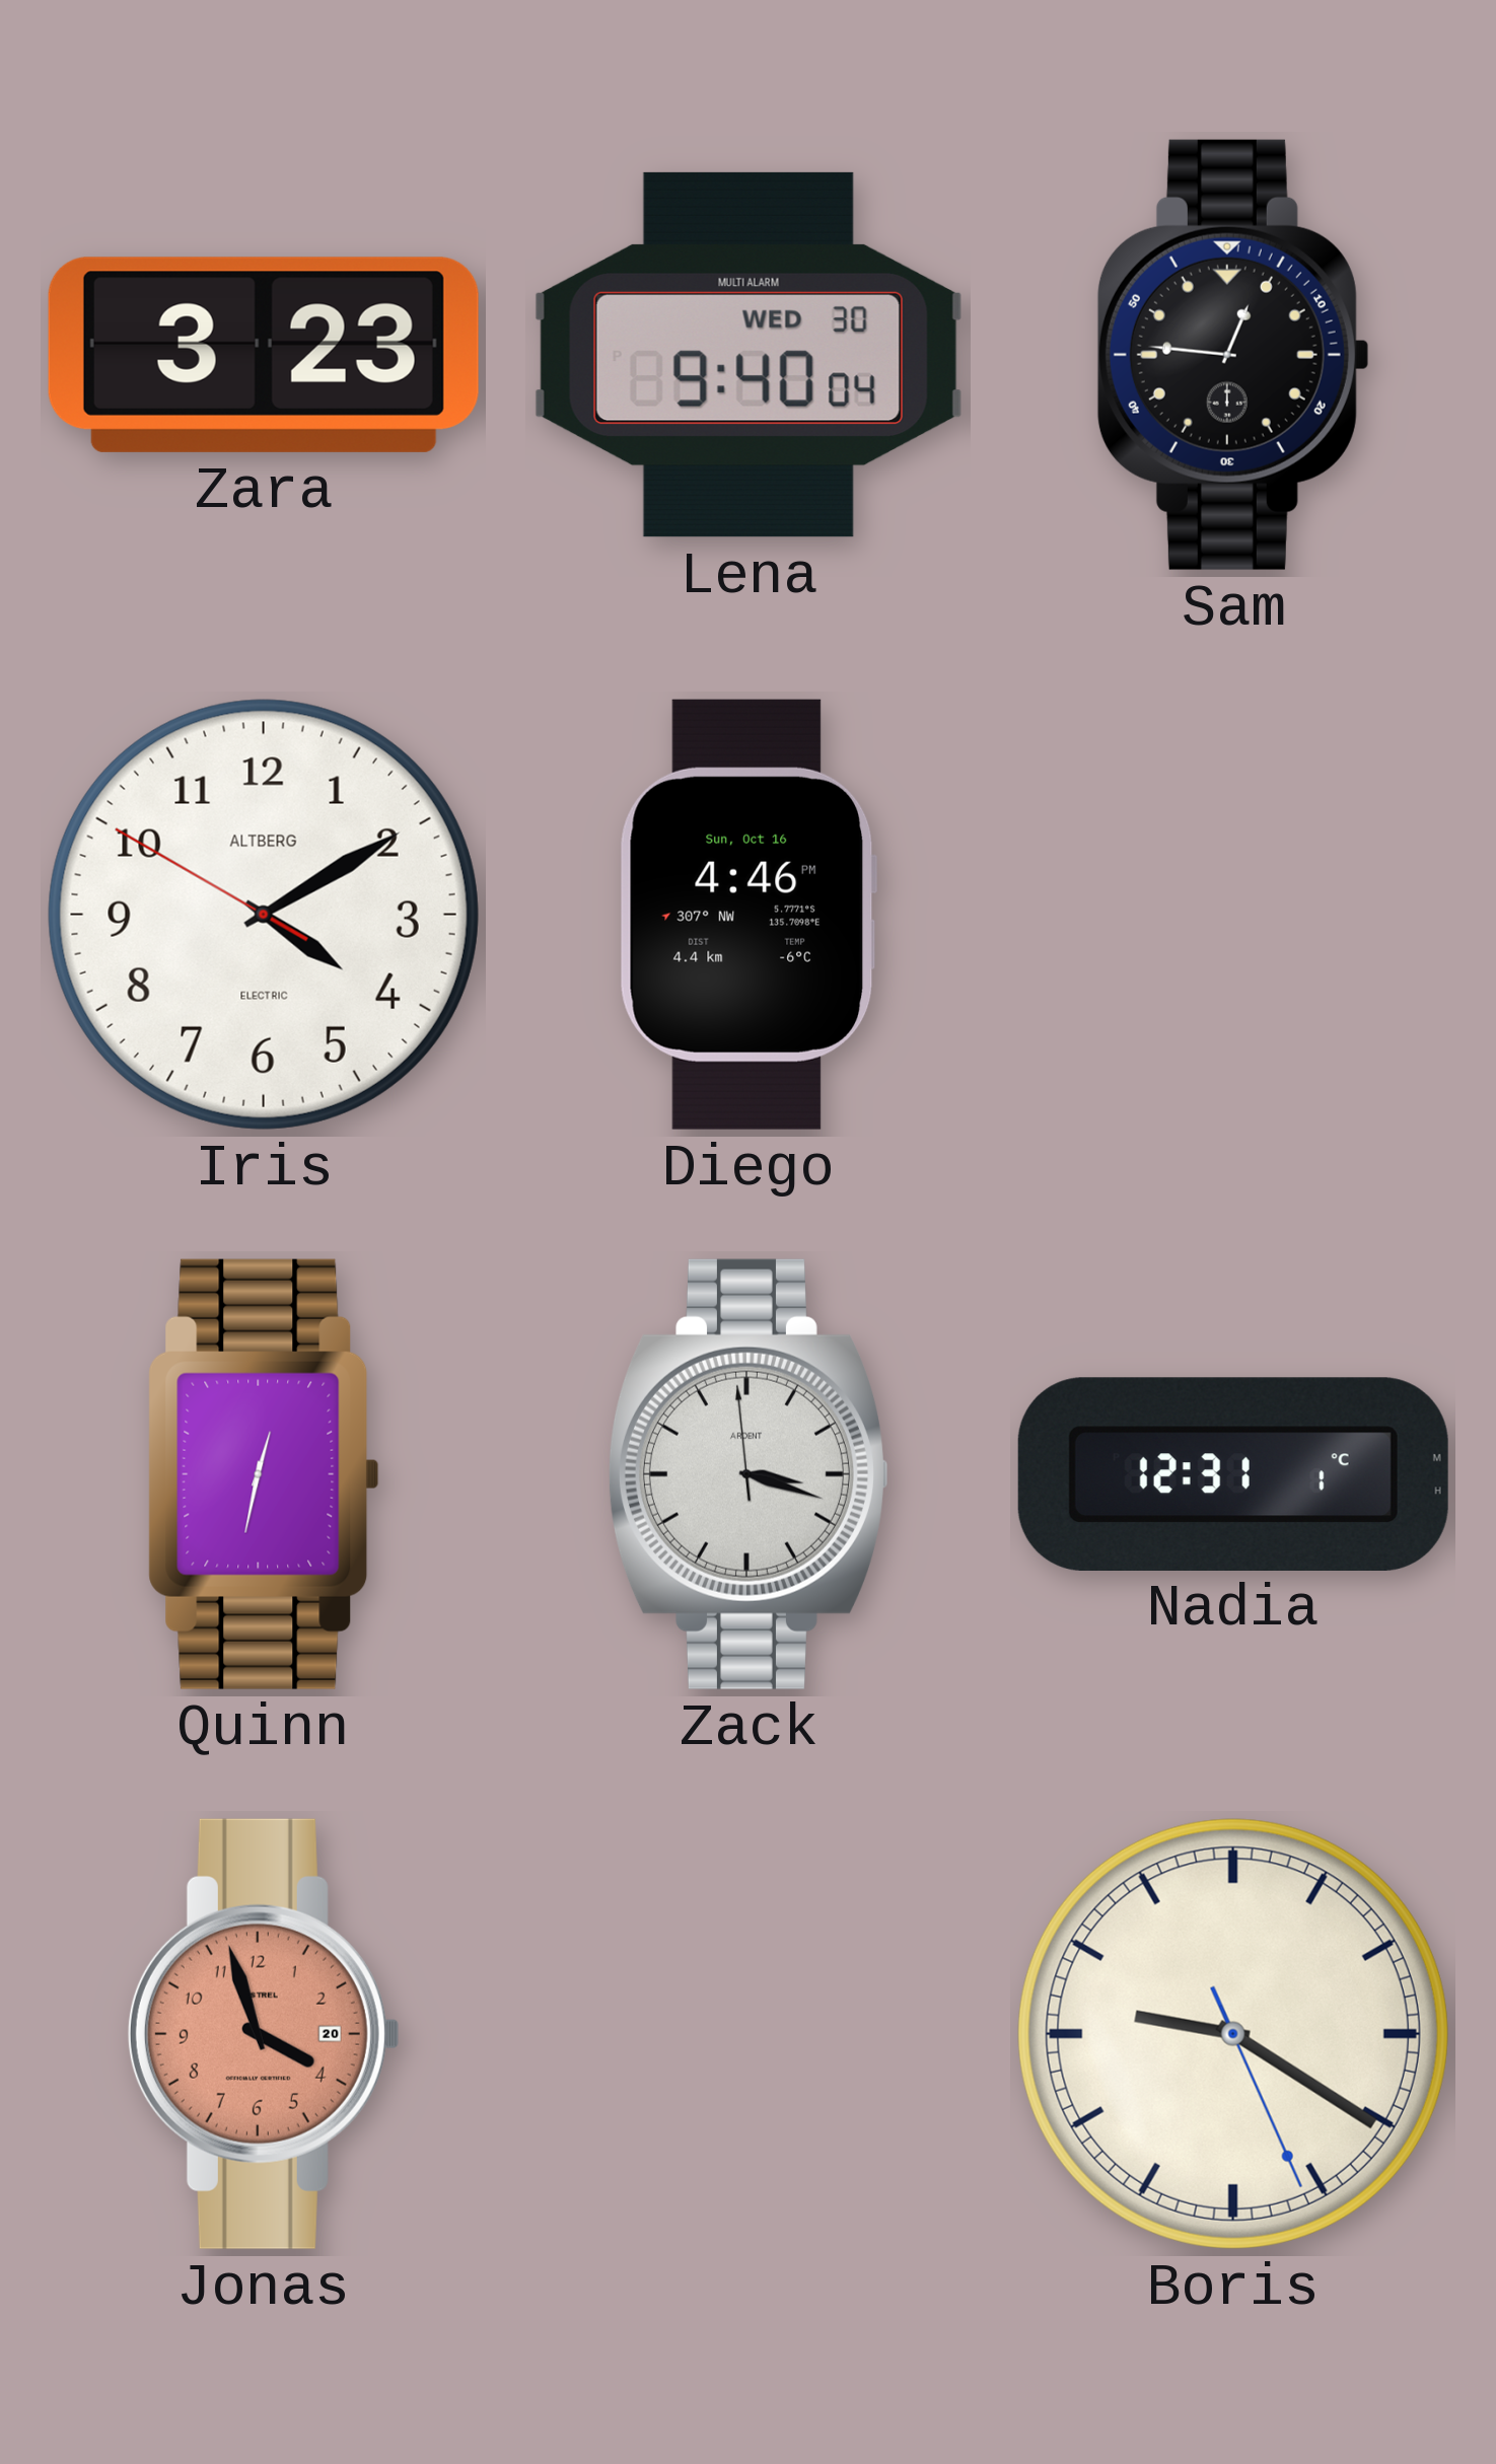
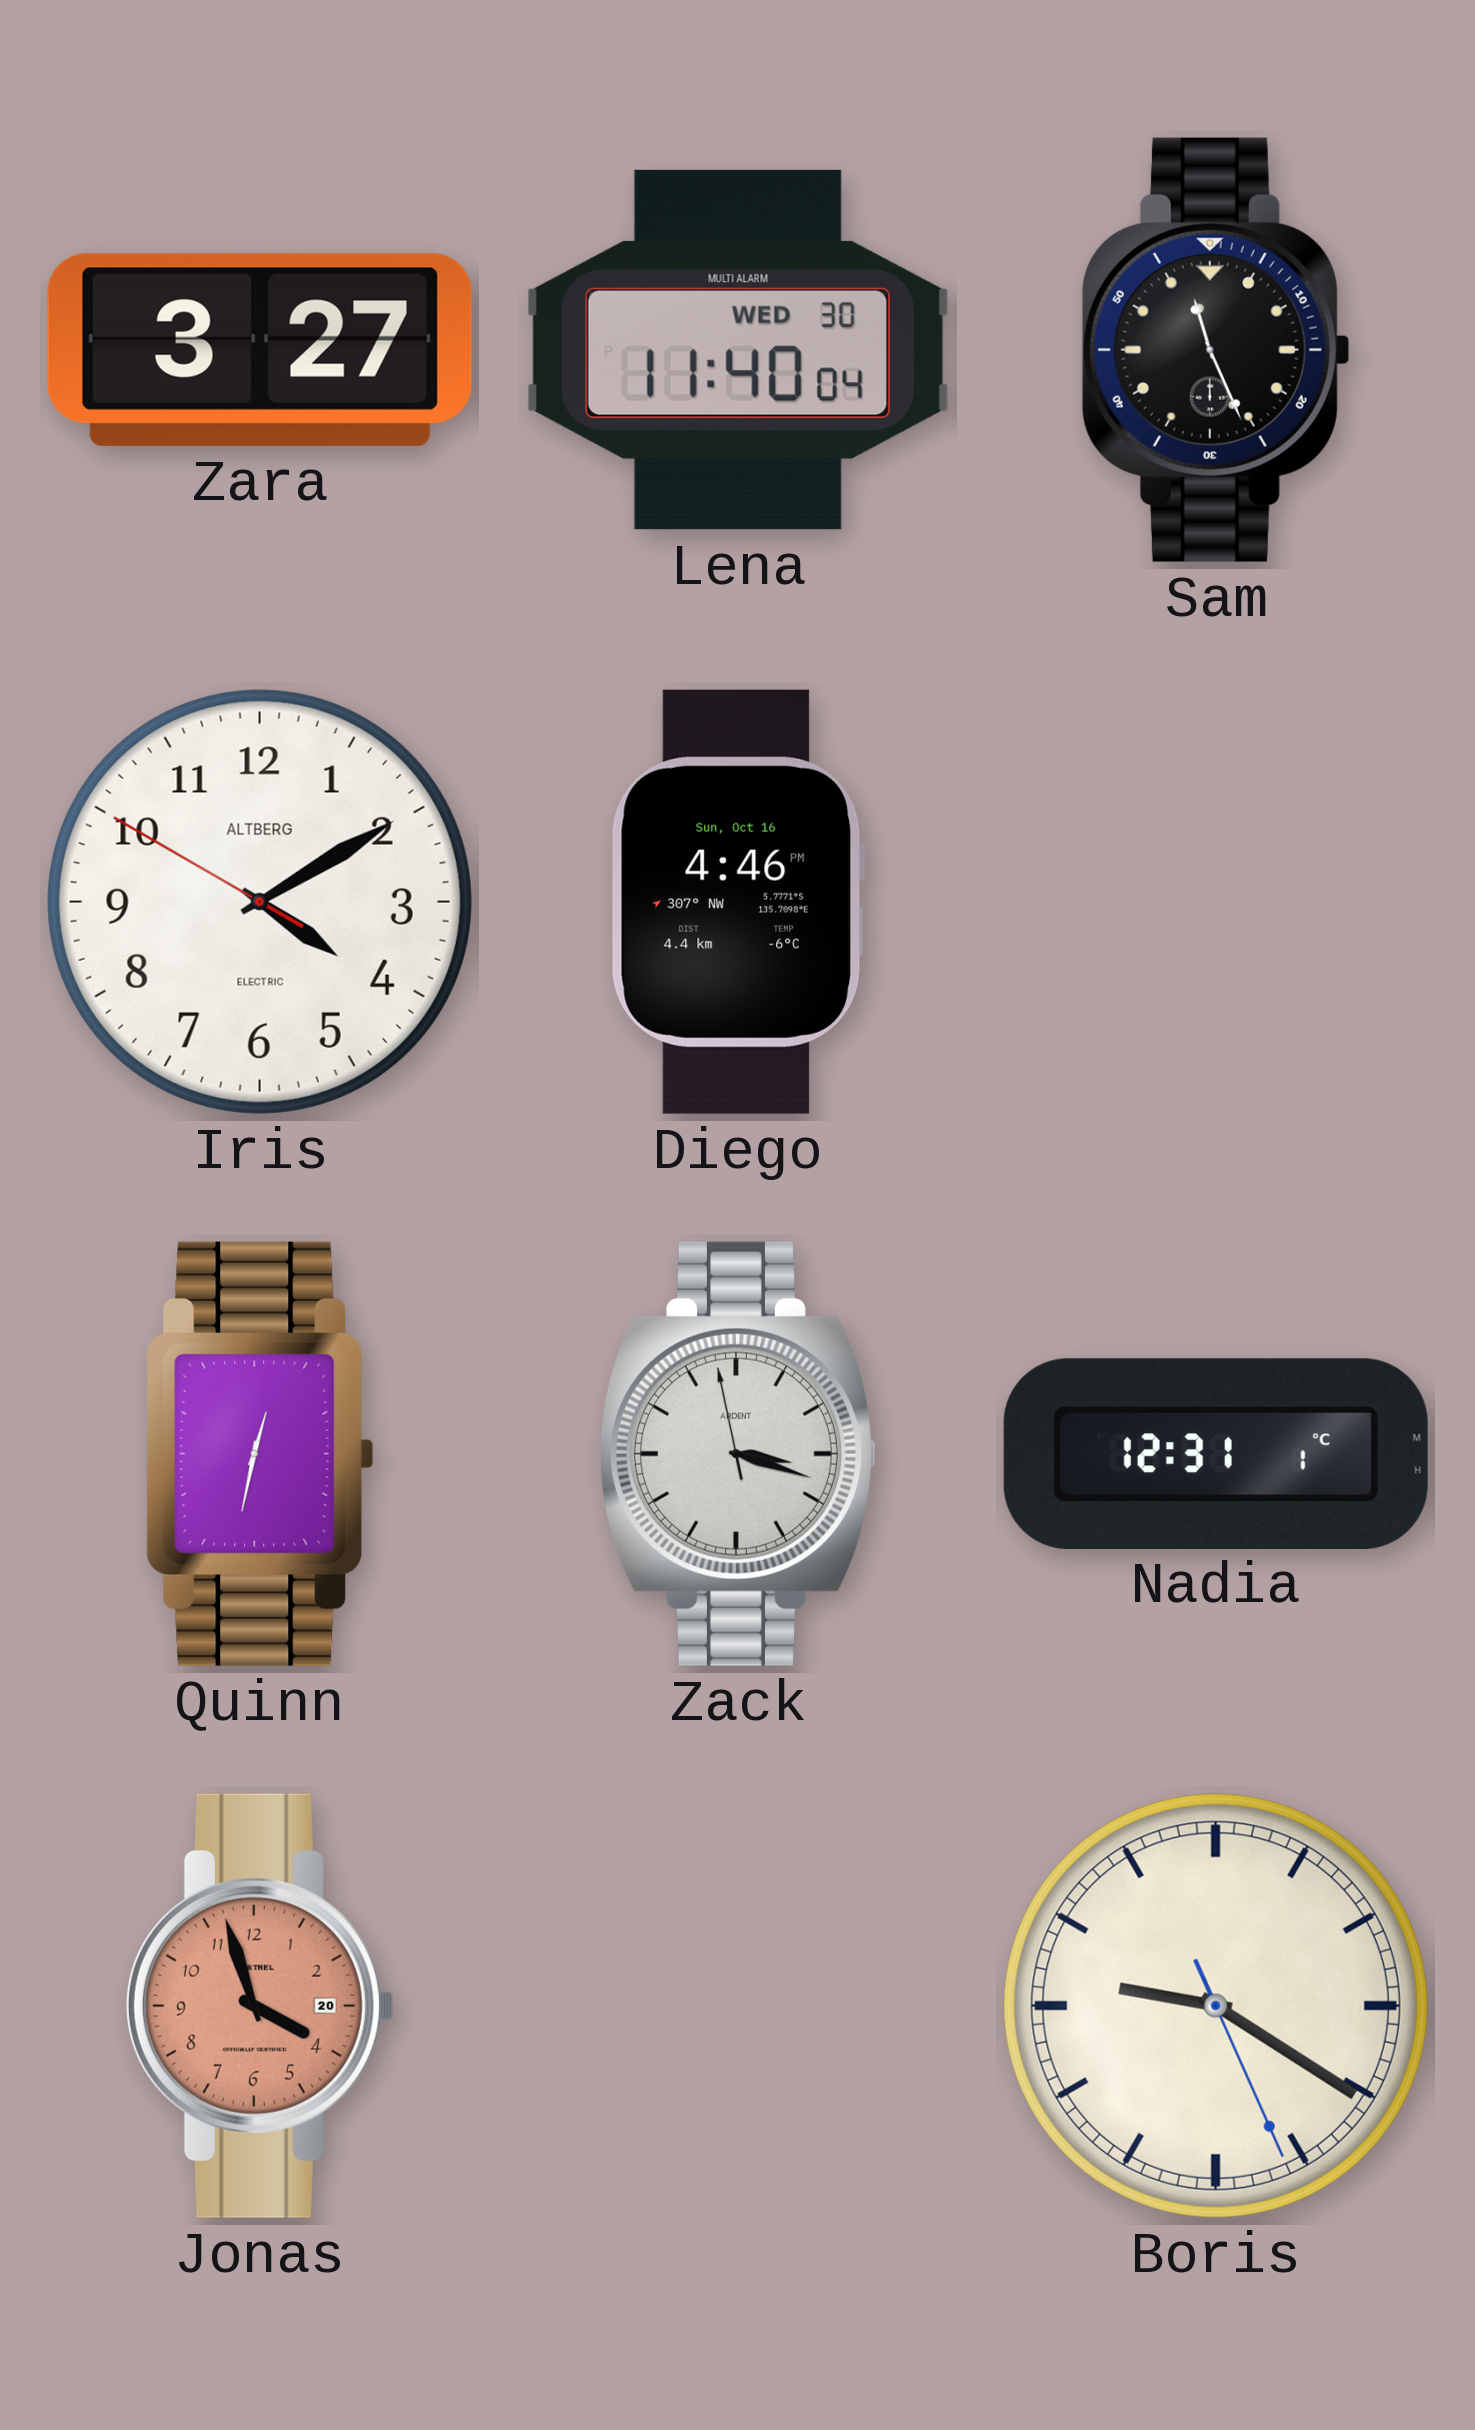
Zara: 3:23 -> 3:27
Lena: 9:40 -> 11:40
Sam: 12:46 -> 11:26
Zack: 3:17:59 -> 3:17:58
